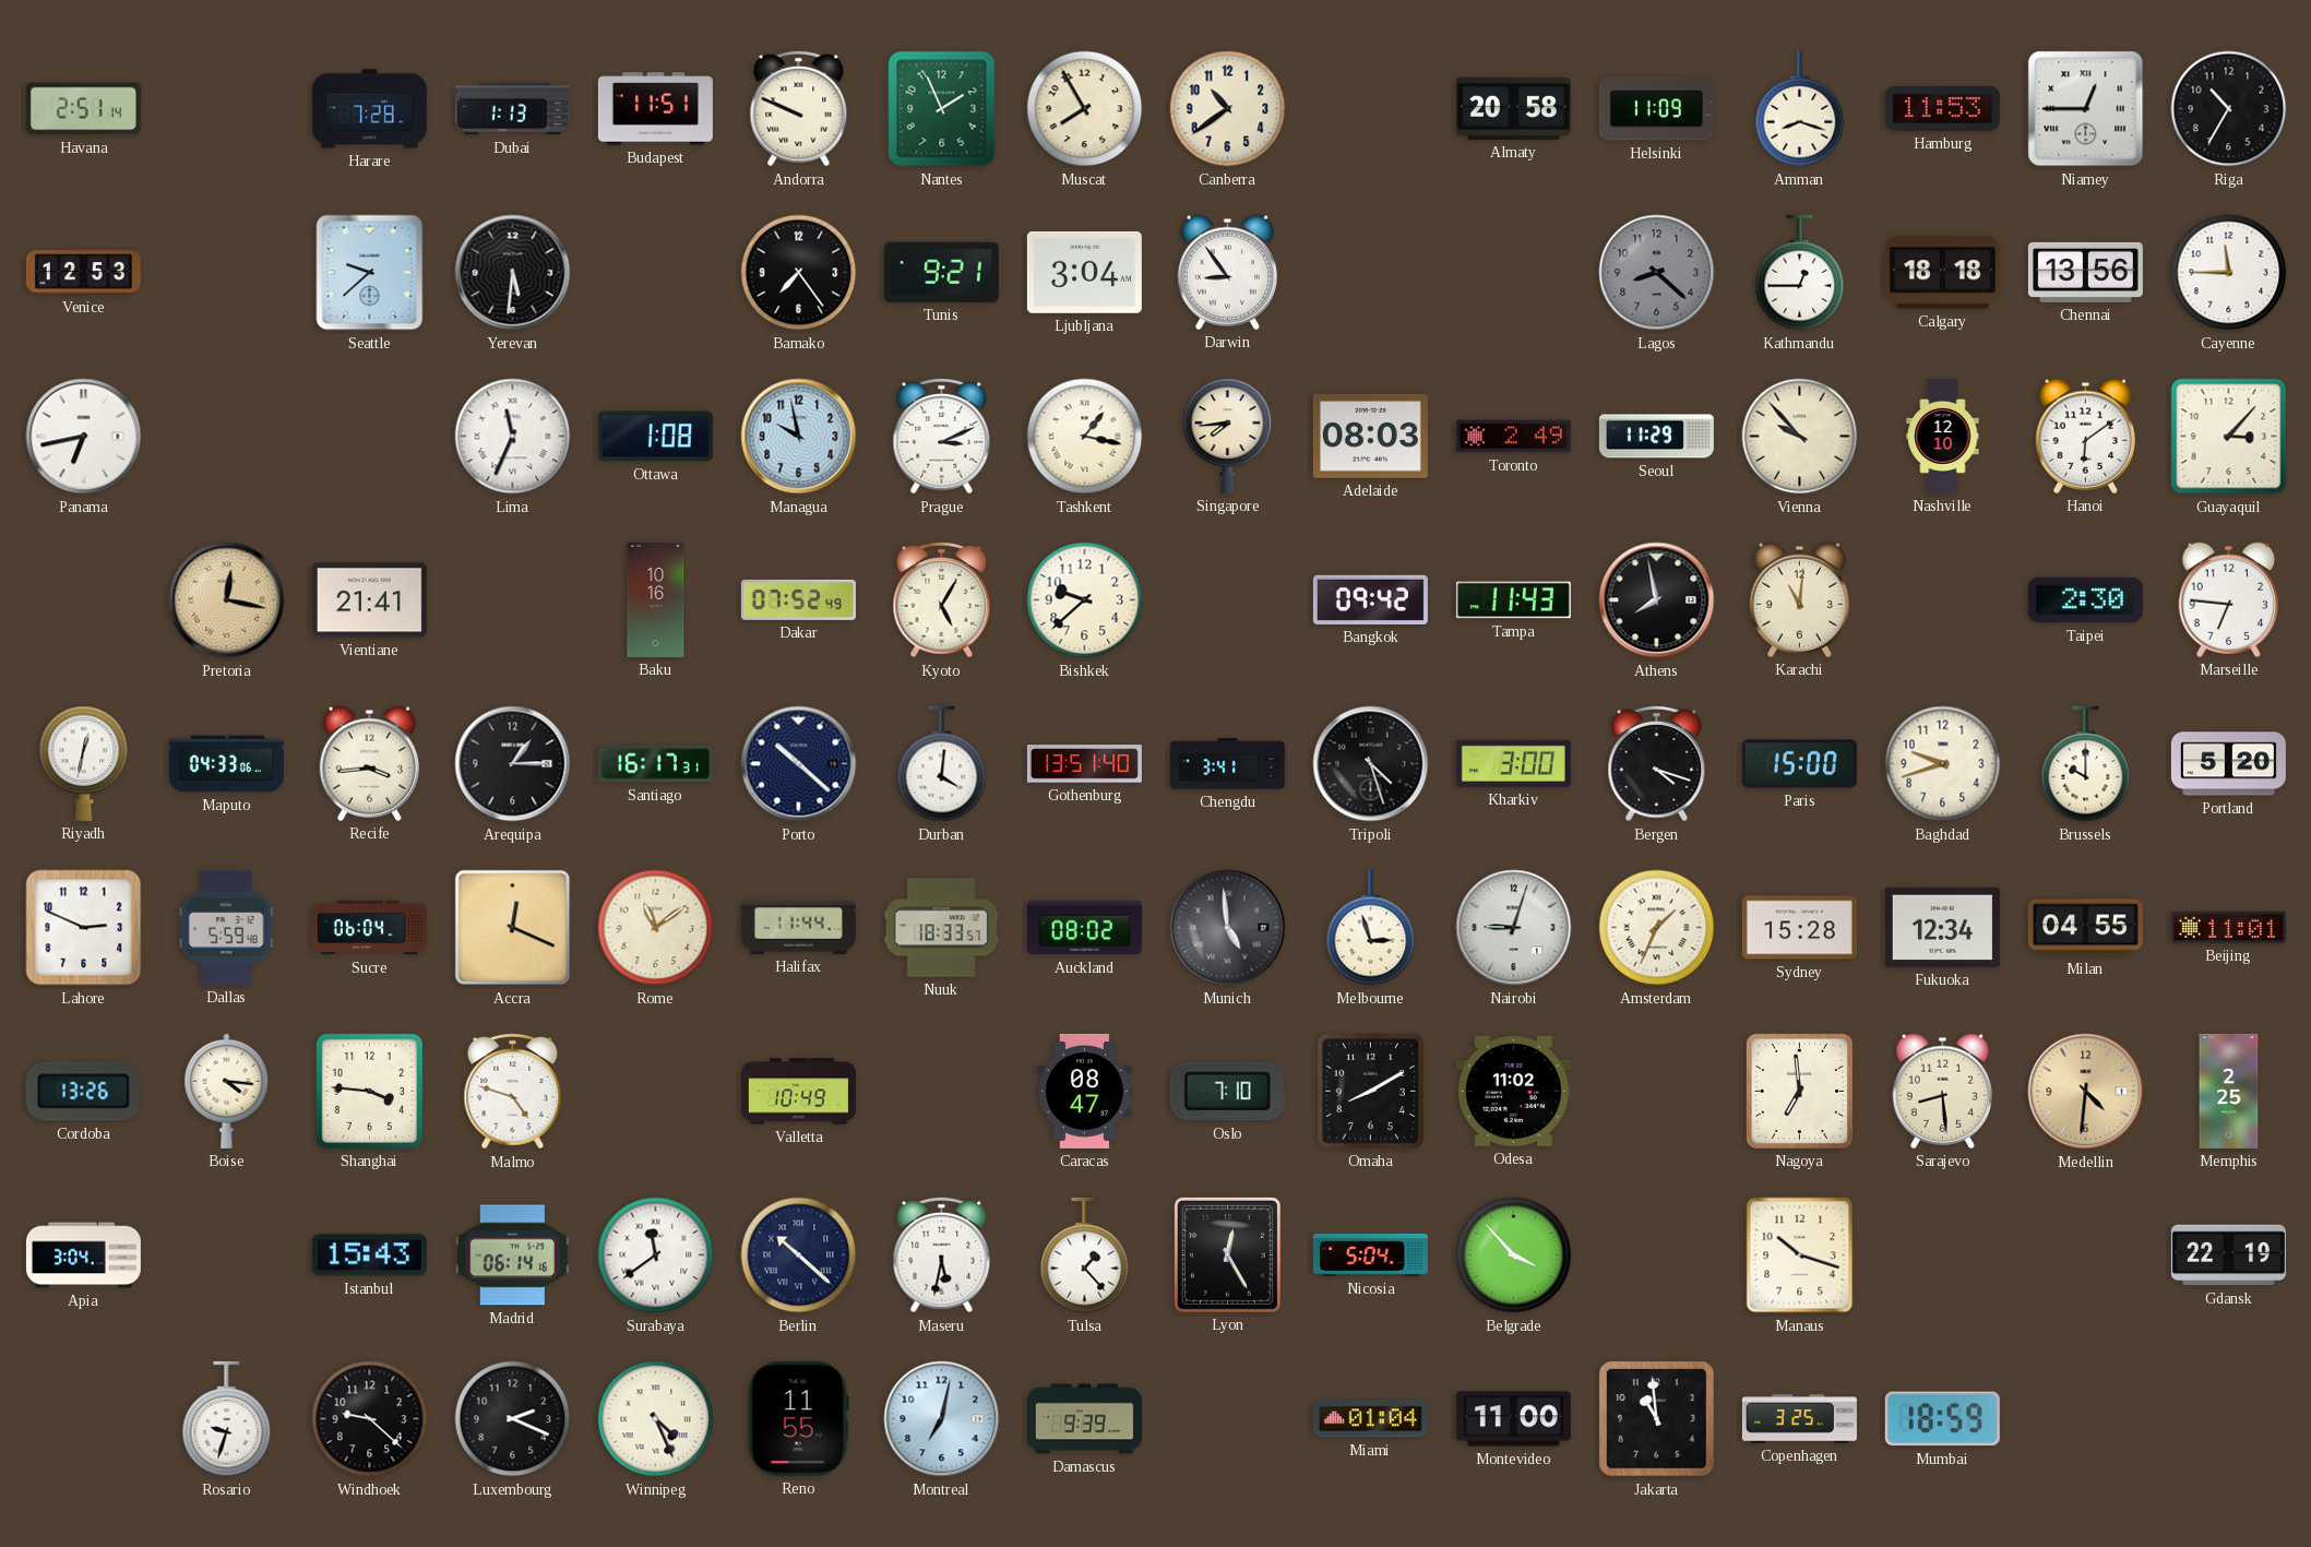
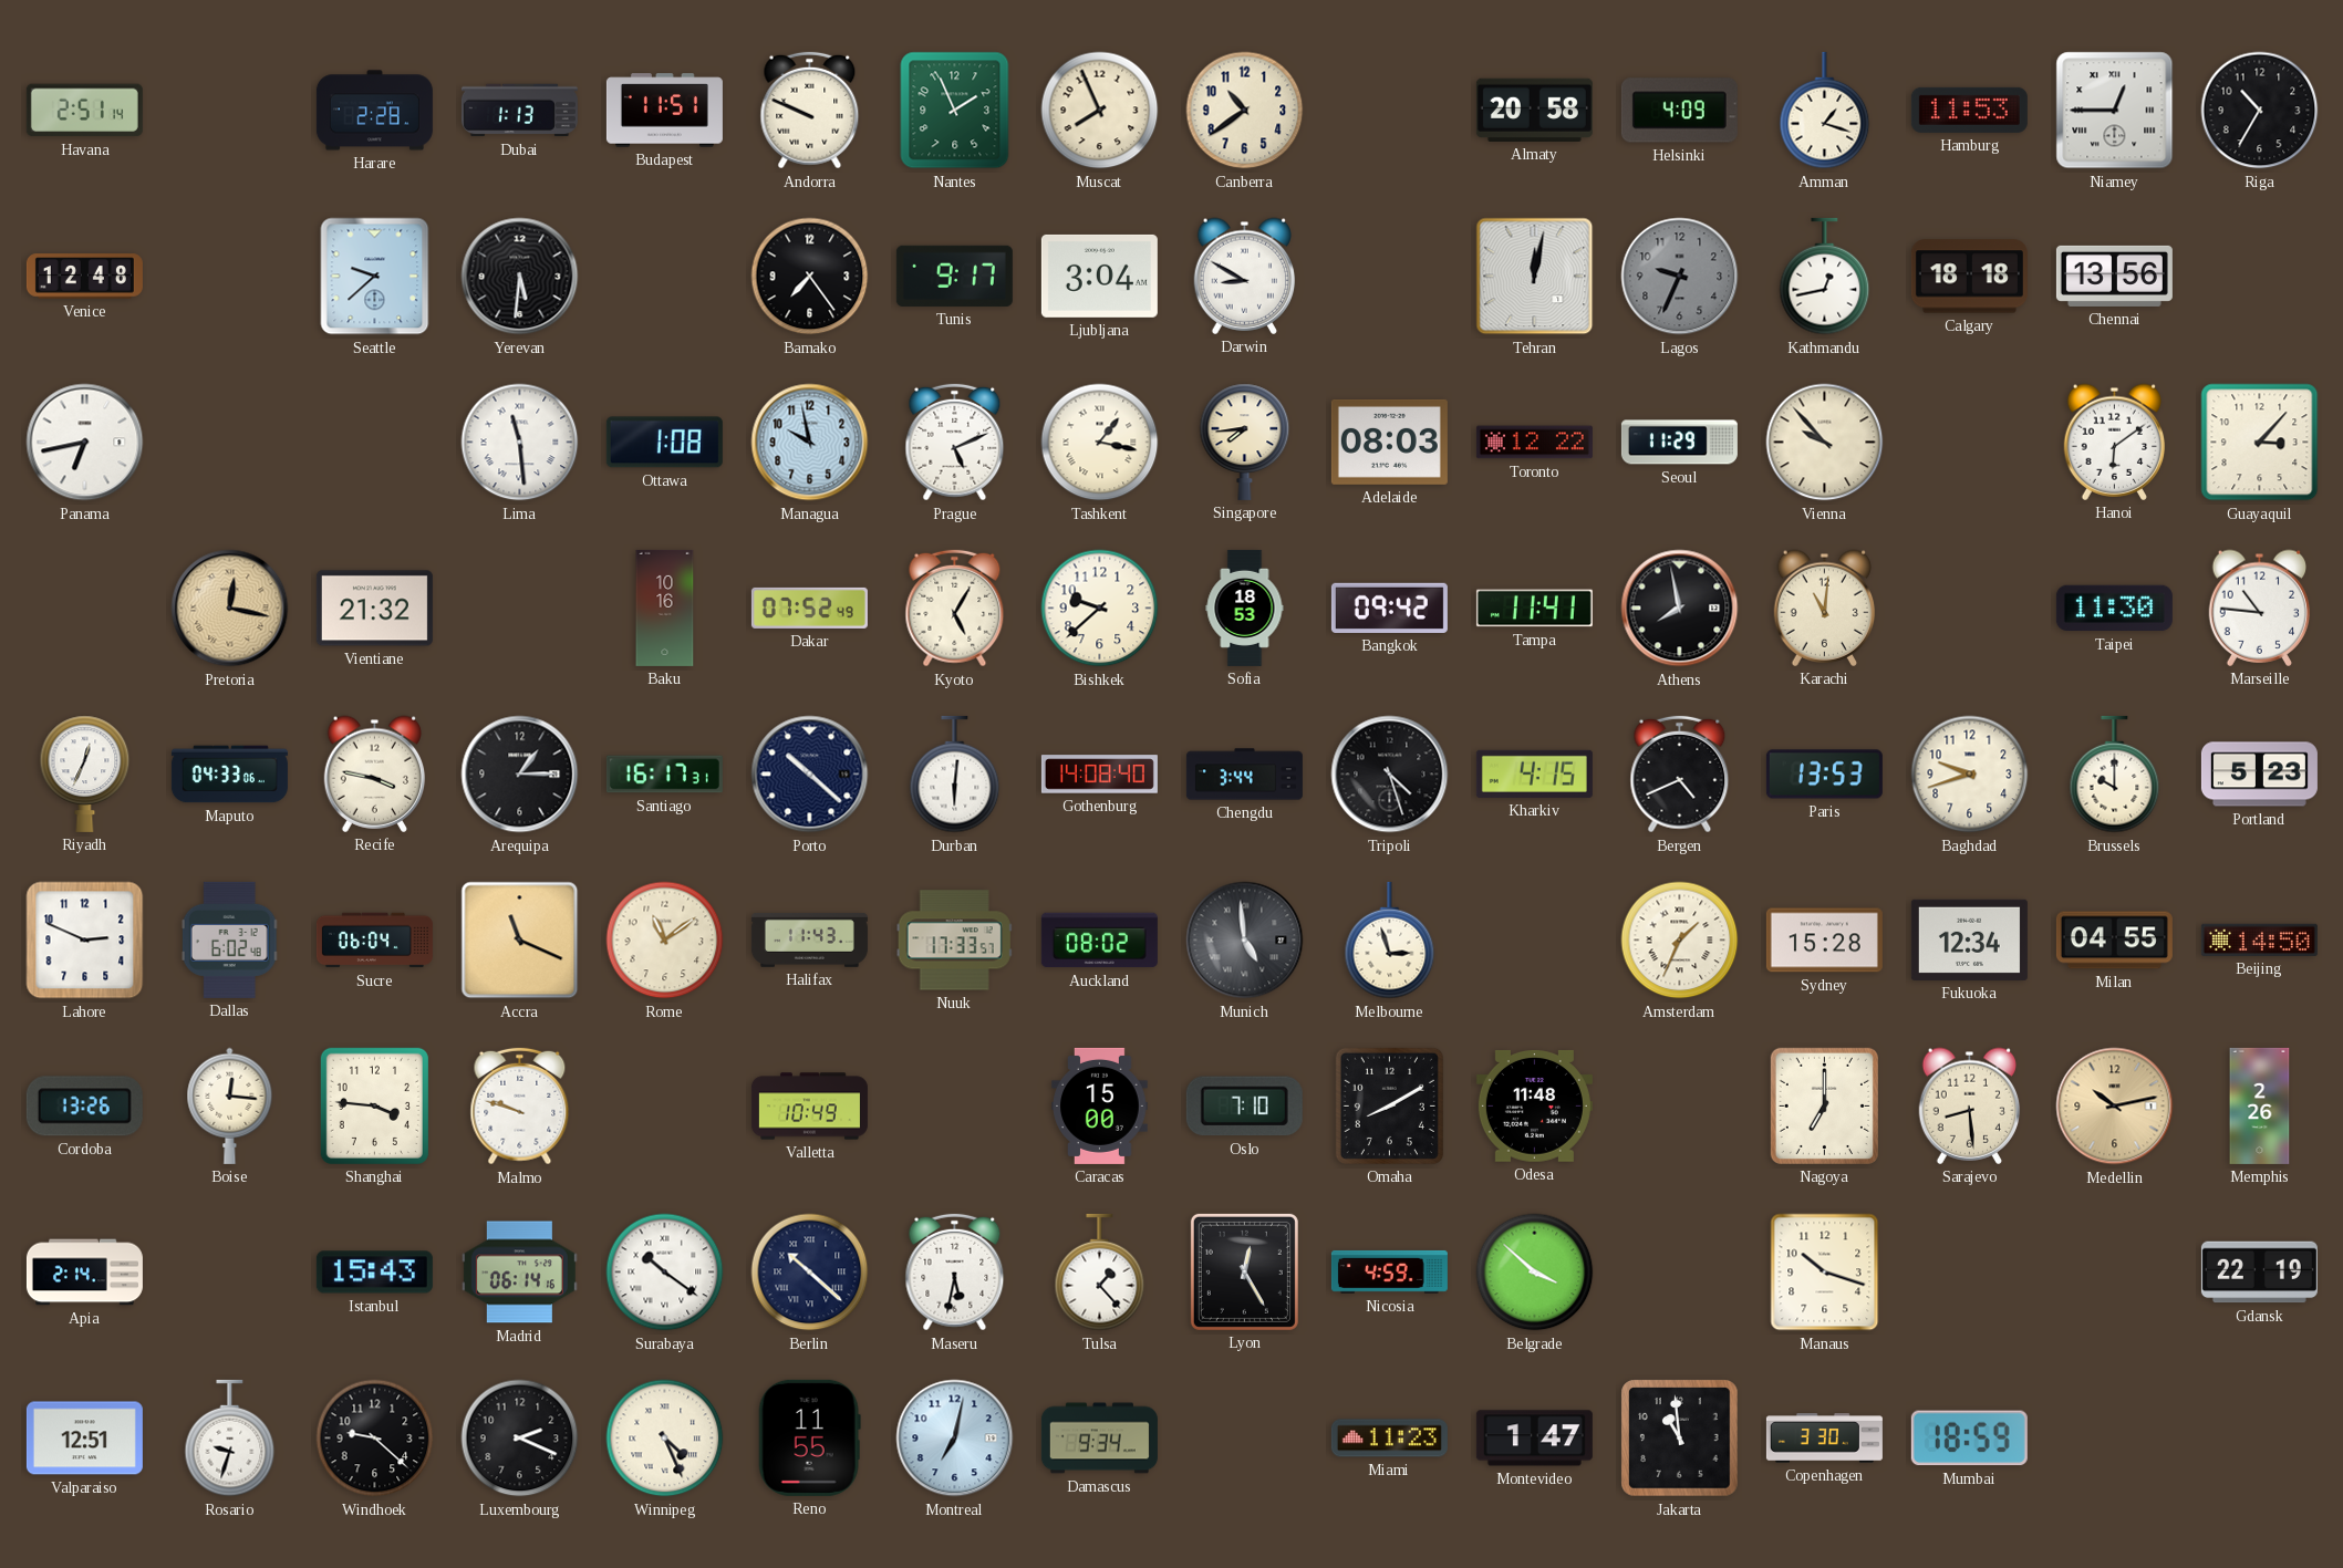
Harare: 7:28 -> 2:28
Muscat: 7:55 -> 7:56
Helsinki: 11:09 -> 4:09
Amman: 8:18 -> 1:18
Venice: 12:53 -> 12:48
Tunis: 9:21 -> 9:17
Darwin: 8:54 -> 8:50
Tehran: none -> 12:02
Lagos: 8:22 -> 9:34
Kathmandu: 12:45 -> 12:43
Cayenne: 11:45 -> none
Lima: 11:34 -> 11:29
Prague: 3:11 -> 5:11
Toronto: 2:49 -> 12:22
Nashville: 12:10 -> none
Vientiane: 21:41 -> 21:32
Sofia: none -> 18:53
Tampa: 11:43 -> 11:41
Taipei: 2:30 -> 11:30
Marseille: 6:46 -> 10:46
Riyadh: 12:32 -> 12:34
Recife: 3:44 -> 3:47
Durban: 4:01 -> 6:01
Gothenburg: 13:51 -> 14:08
Chengdu: 3:41 -> 3:44
Kharkiv: 3:00 -> 4:15
Bergen: 4:18 -> 4:41
Paris: 15:00 -> 13:53
Portland: 5:20 -> 5:23
Dallas: 5:59 -> 6:02
Accra: 12:19 -> 11:19
Halifax: 11:44 -> 11:43
Nuuk: 18:33 -> 17:33
Nairobi: 9:03 -> none
Beijing: 11:01 -> 14:50
Boise: 4:16 -> 12:16
Malmo: 4:48 -> 9:48
Caracas: 08:47 -> 15:00
Odesa: 11:02 -> 11:48
Nagoya: 6:59 -> 7:00
Medellin: 4:31 -> 10:13
Memphis: 2:25 -> 2:26
Apia: 3:04 -> 2:14
Surabaya: 11:39 -> 10:21
Nicosia: 5:04 -> 4:59
Belgrade: 3:53 -> 3:52
Valparaiso: none -> 12:51
Damascus: 9:39 -> 9:34
Miami: 01:04 -> 11:23
Montevideo: 11:00 -> 1:47
Copenhagen: 3:25 -> 3:30
